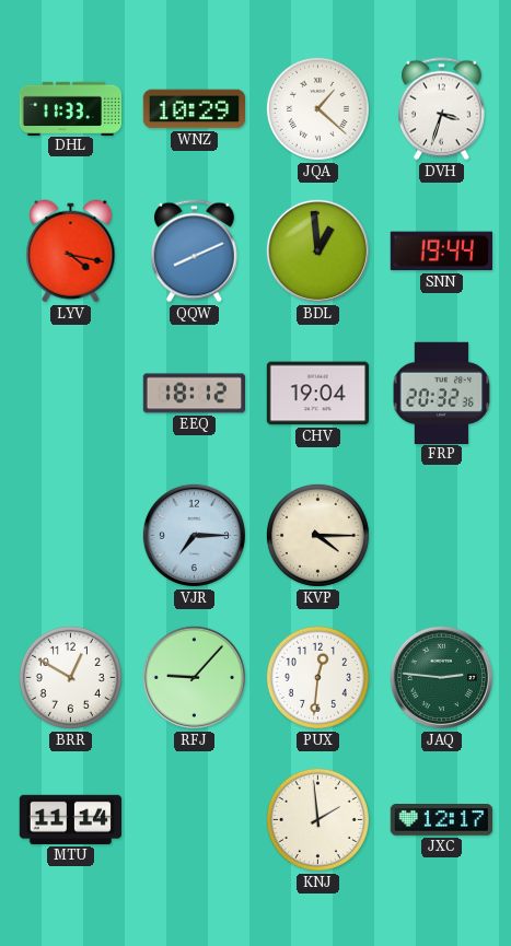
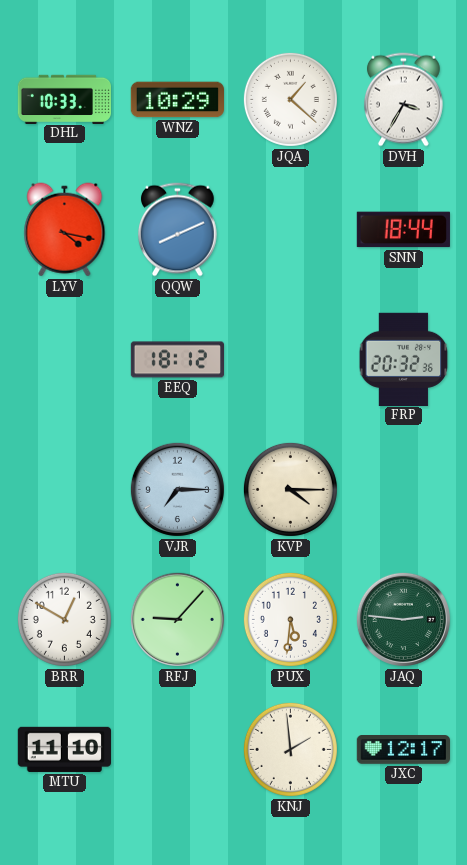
DHL: 11:33 -> 10:33
DVH: 3:33 -> 3:35
BDL: 12:59 -> none
SNN: 19:44 -> 18:44
CHV: 19:04 -> none
PUX: 12:31 -> 5:31
MTU: 11:14 -> 11:10
